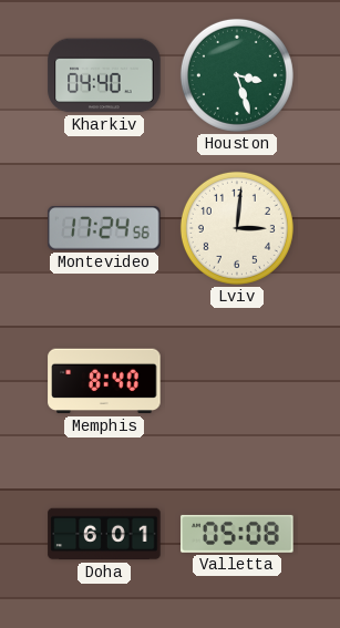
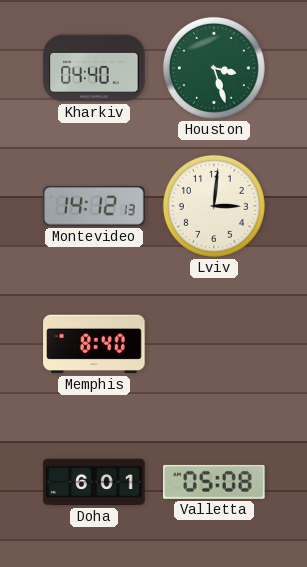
Montevideo: 17:24 -> 14:12
